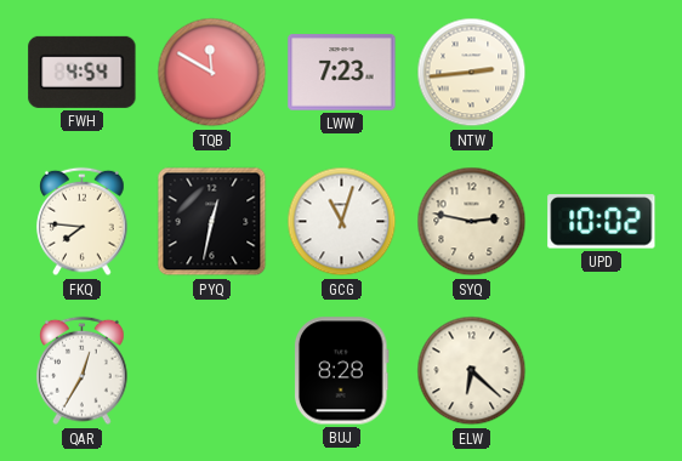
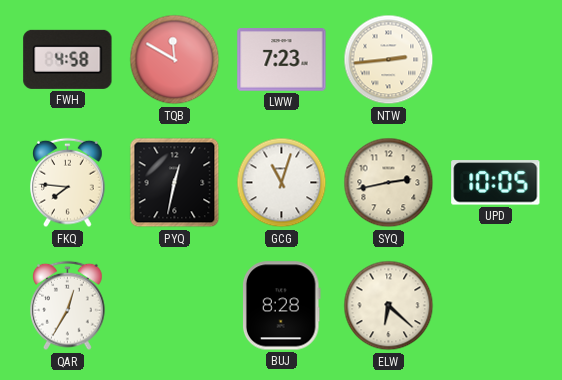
FWH: 4:54 -> 4:58
SYQ: 2:47 -> 2:43
UPD: 10:02 -> 10:05
